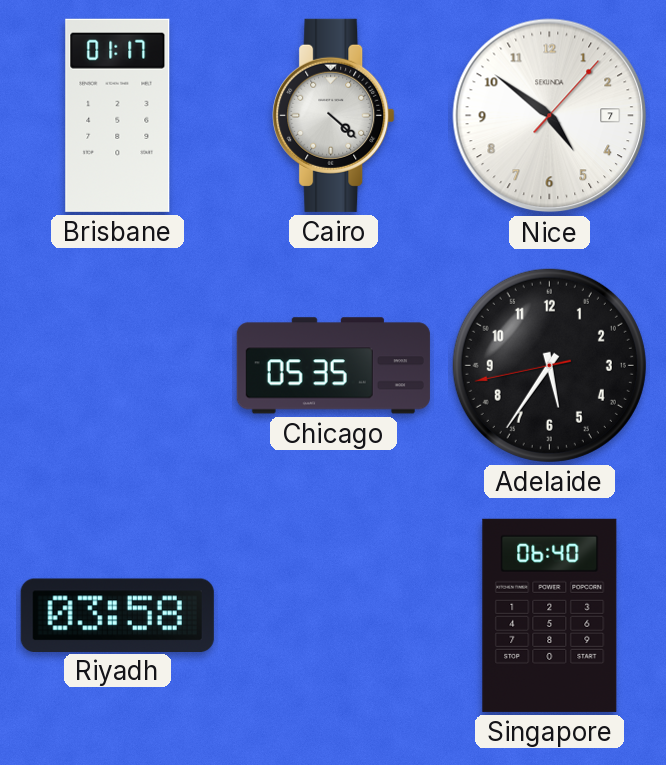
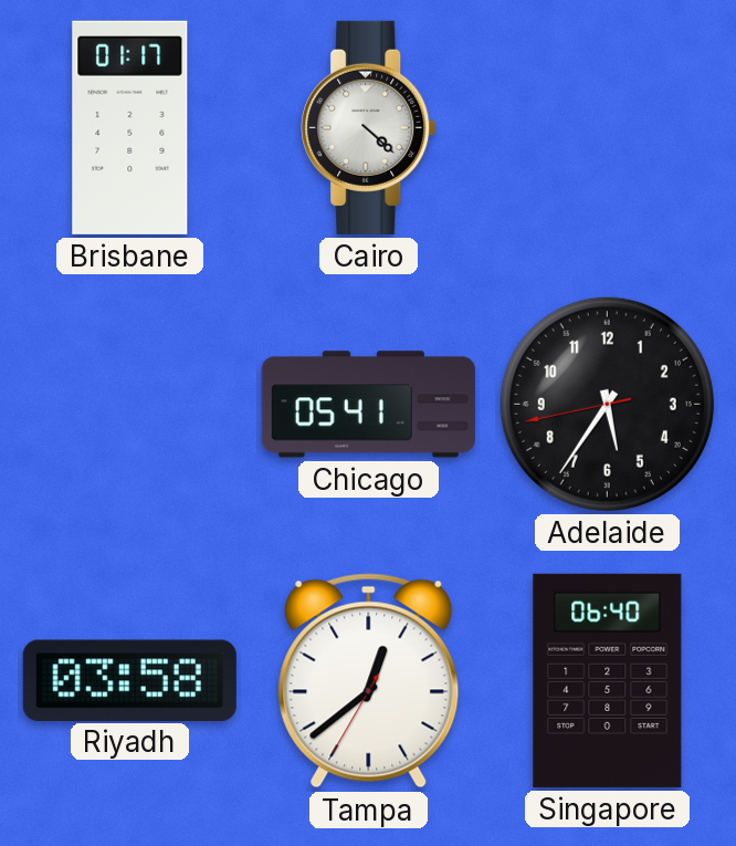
Nice: 4:51 -> none
Chicago: 05:35 -> 05:41
Tampa: none -> 12:38
